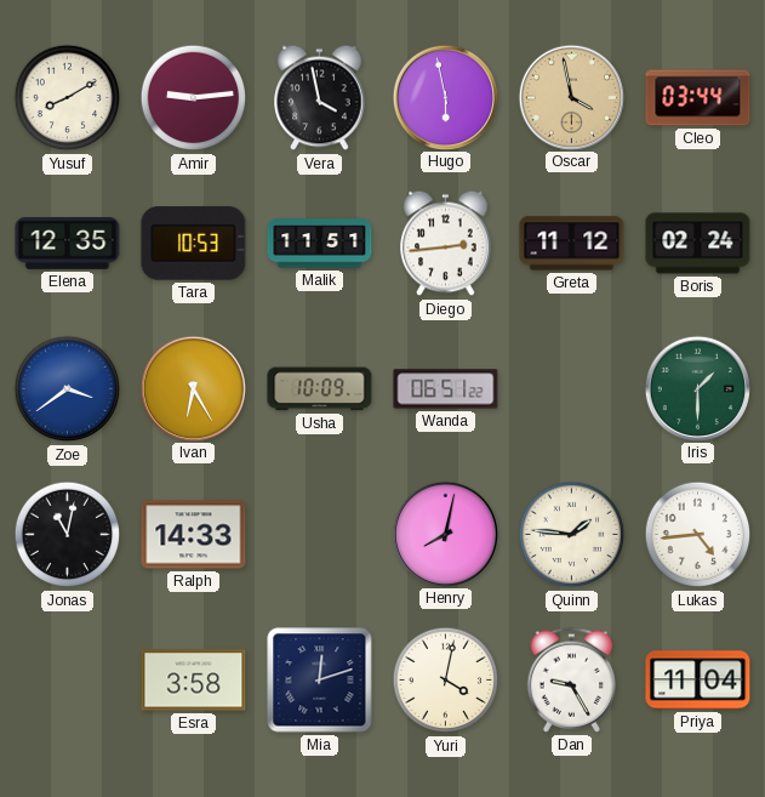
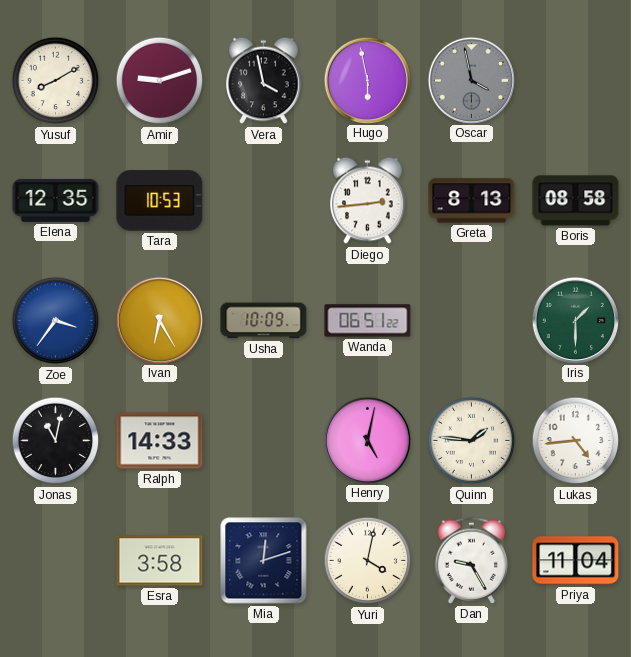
Amir: 9:14 -> 9:12
Oscar dial: champagne -> grey
Cleo: 03:44 -> none
Malik: 11:51 -> none
Greta: 11:12 -> 8:13
Boris: 02:24 -> 08:58
Zoe: 3:39 -> 3:36
Henry: 8:02 -> 5:02
